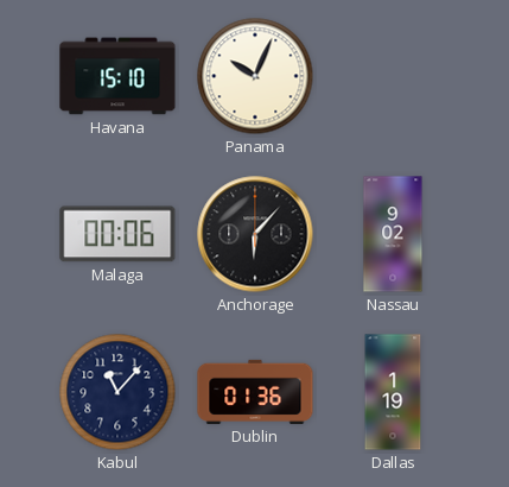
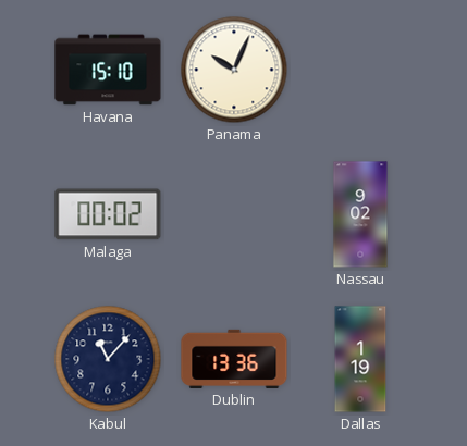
Malaga: 00:06 -> 00:02
Anchorage: 6:07 -> none
Dublin: 01:36 -> 13:36
